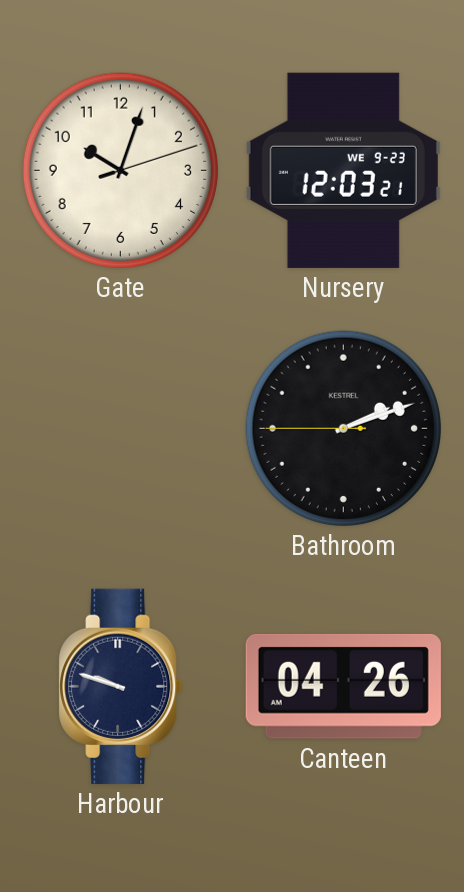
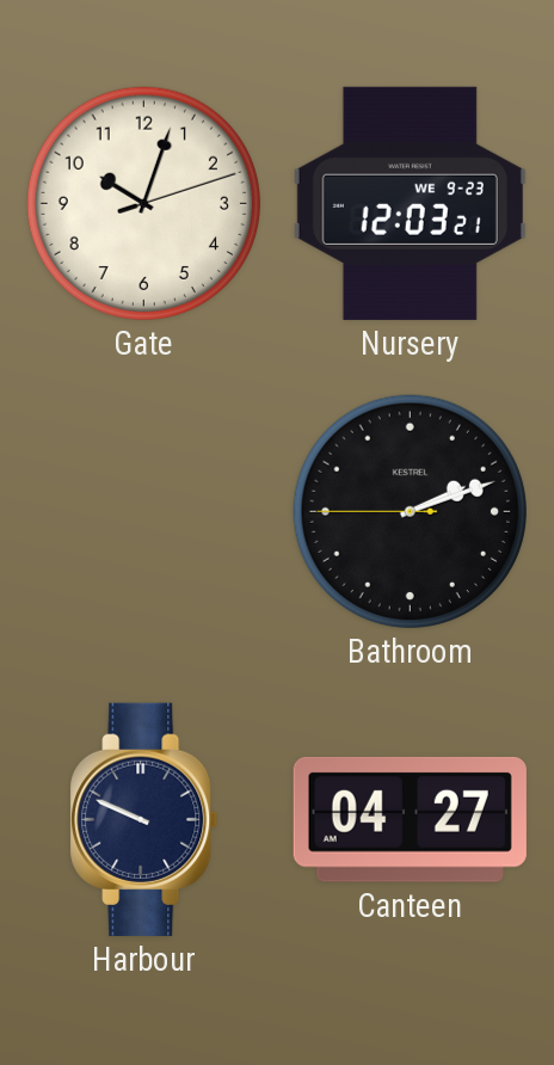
Harbour: 9:48 -> 9:49
Canteen: 04:26 -> 04:27
